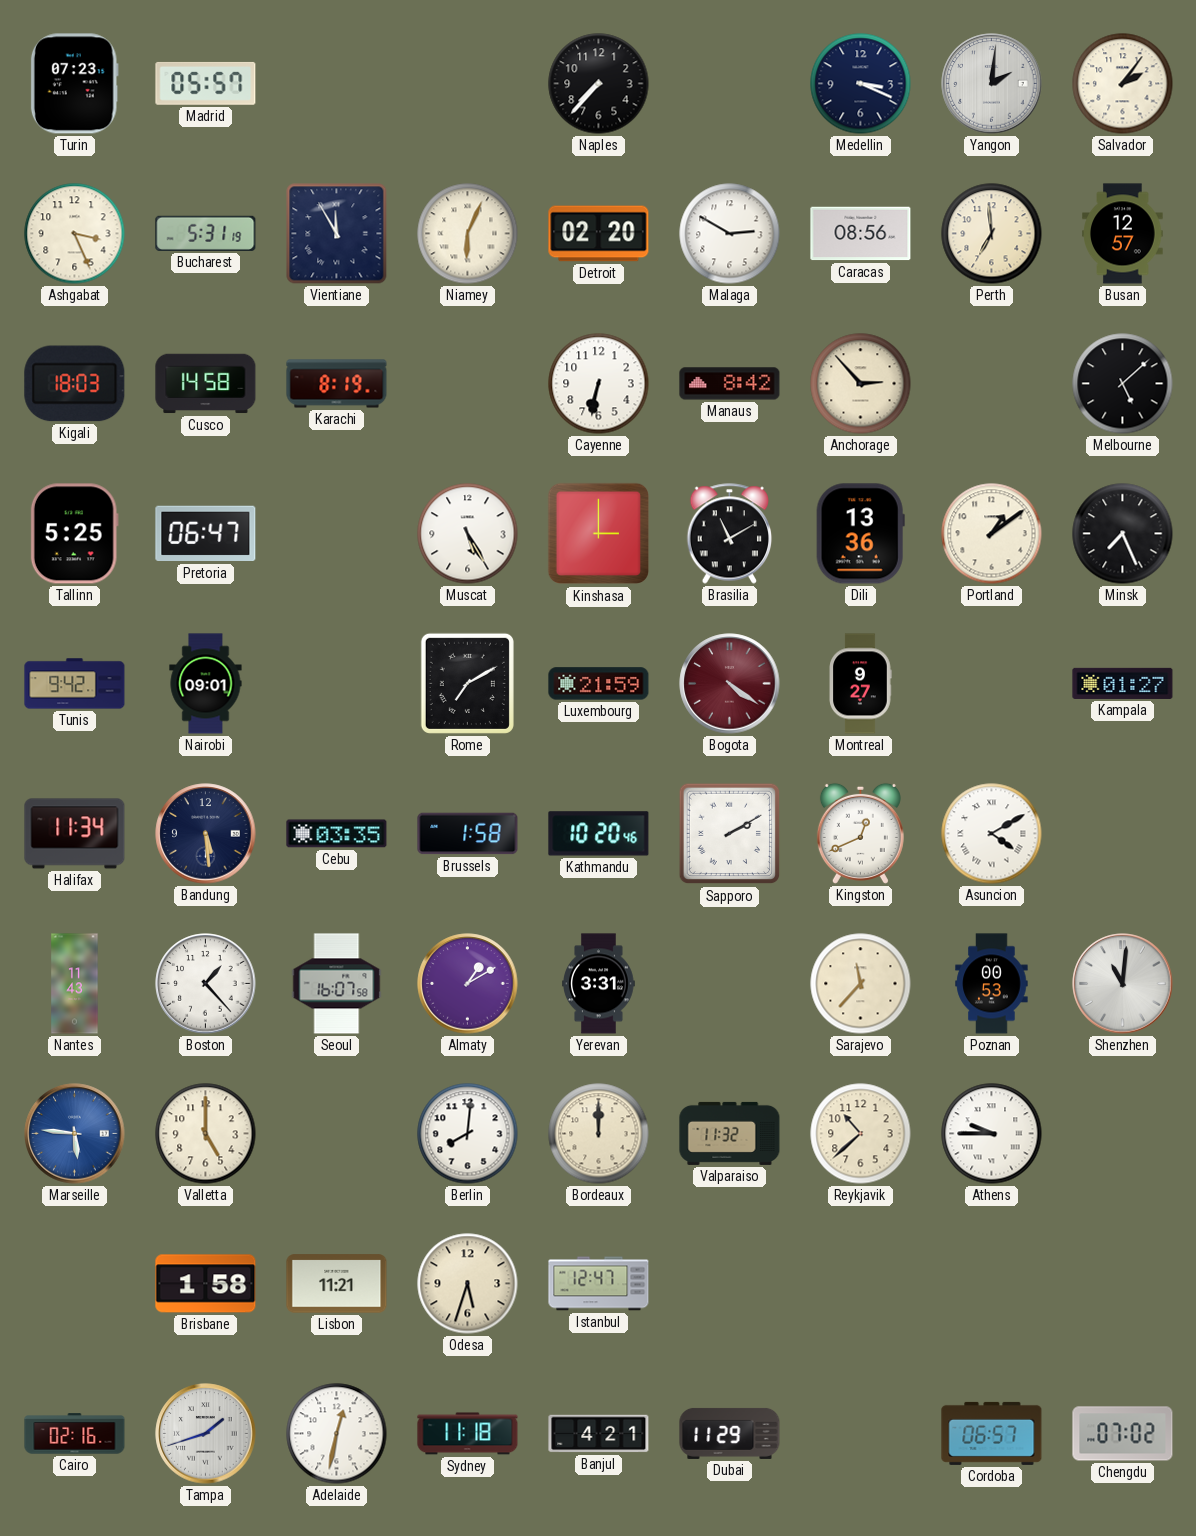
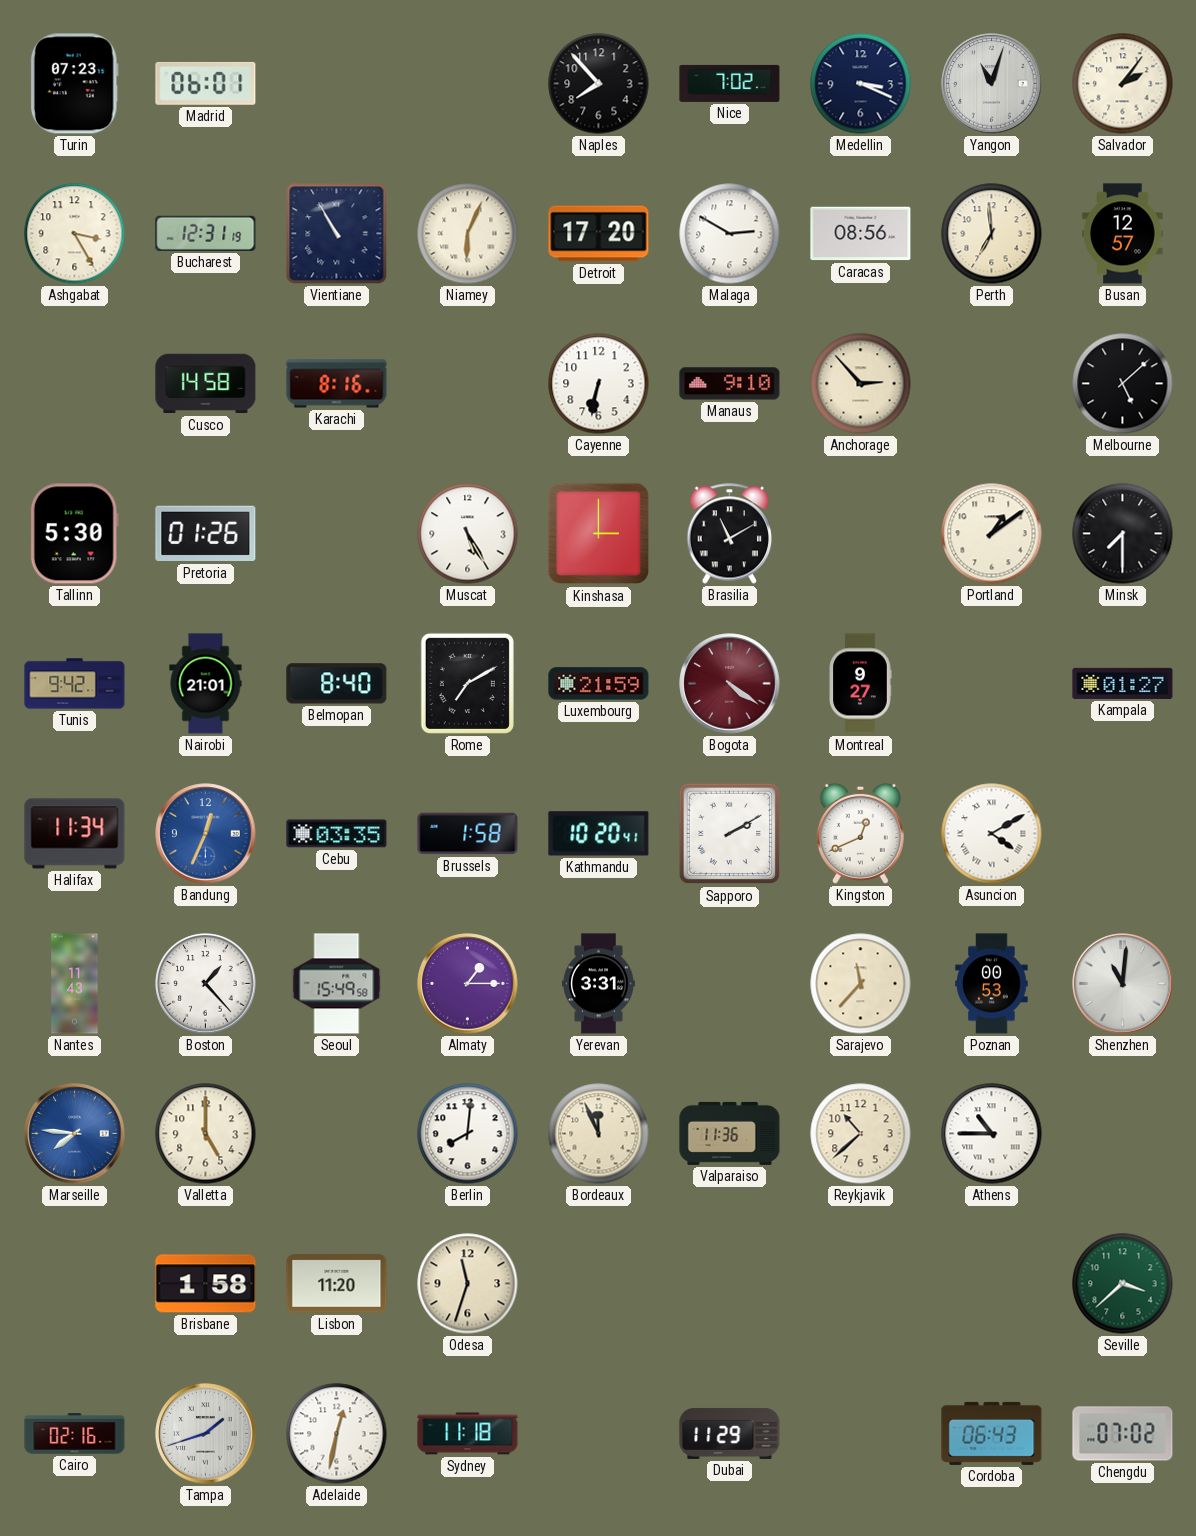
Madrid: 05:57 -> 06:01
Naples: 7:37 -> 7:53
Nice: none -> 7:02
Yangon: 2:01 -> 11:03
Ashgabat: 3:26 -> 3:25
Bucharest: 5:31 -> 12:31
Vientiane: 11:55 -> 10:55
Detroit: 02:20 -> 17:20
Kigali: 18:03 -> none
Karachi: 8:19 -> 8:16
Manaus: 8:42 -> 9:10
Tallinn: 5:25 -> 5:30
Pretoria: 06:47 -> 01:26
Dili: 13:36 -> none
Minsk: 7:26 -> 7:30
Nairobi: 09:01 -> 21:01
Belmopan: none -> 8:40
Bandung: 5:29 -> 12:34
Bandung dial: navy -> blue
Kathmandu: 10:20:46 -> 10:20:41
Seoul: 16:07 -> 15:49
Almaty: 1:10 -> 1:15
Marseille: 5:46 -> 7:46
Bordeaux: 12:00 -> 11:56
Valparaiso: 11:32 -> 11:36
Athens: 9:45 -> 10:45
Lisbon: 11:21 -> 11:20
Odesa: 5:33 -> 11:33
Istanbul: 12:47 -> none
Seville: none -> 3:38
Banjul: 4:21 -> none
Cordoba: 06:57 -> 06:43
